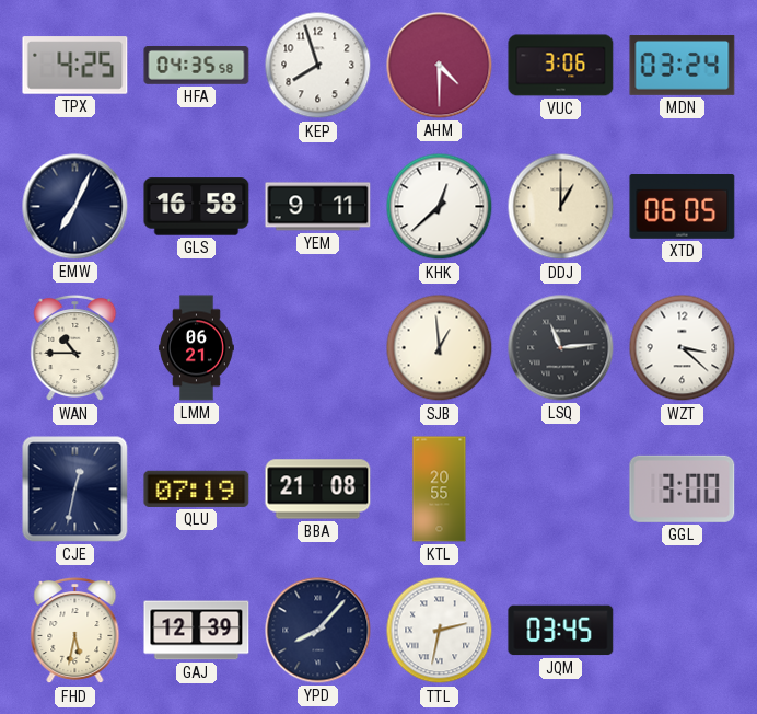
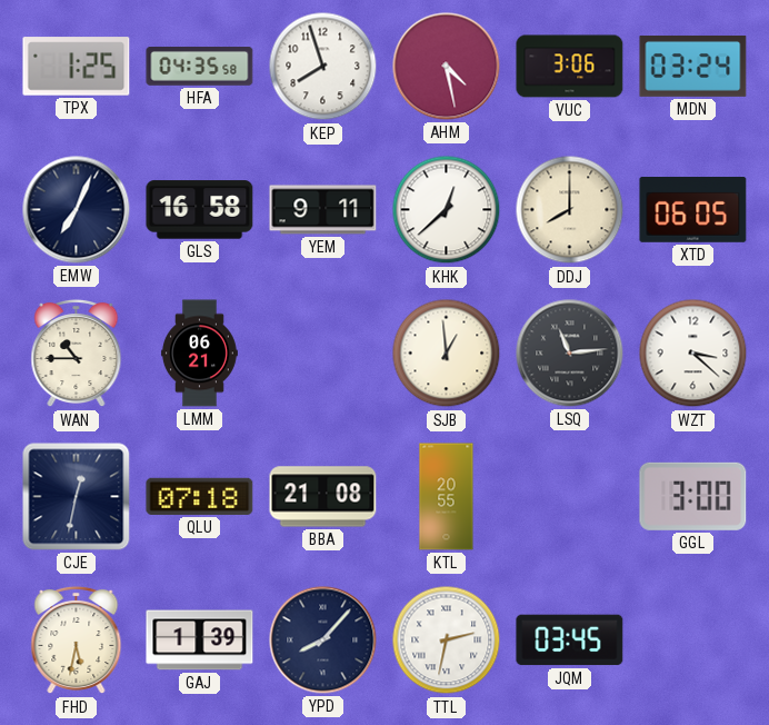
TPX: 4:25 -> 1:25
AHM: 4:30 -> 4:28
DDJ: 1:00 -> 8:00
QLU: 07:19 -> 07:18
GAJ: 12:39 -> 1:39
